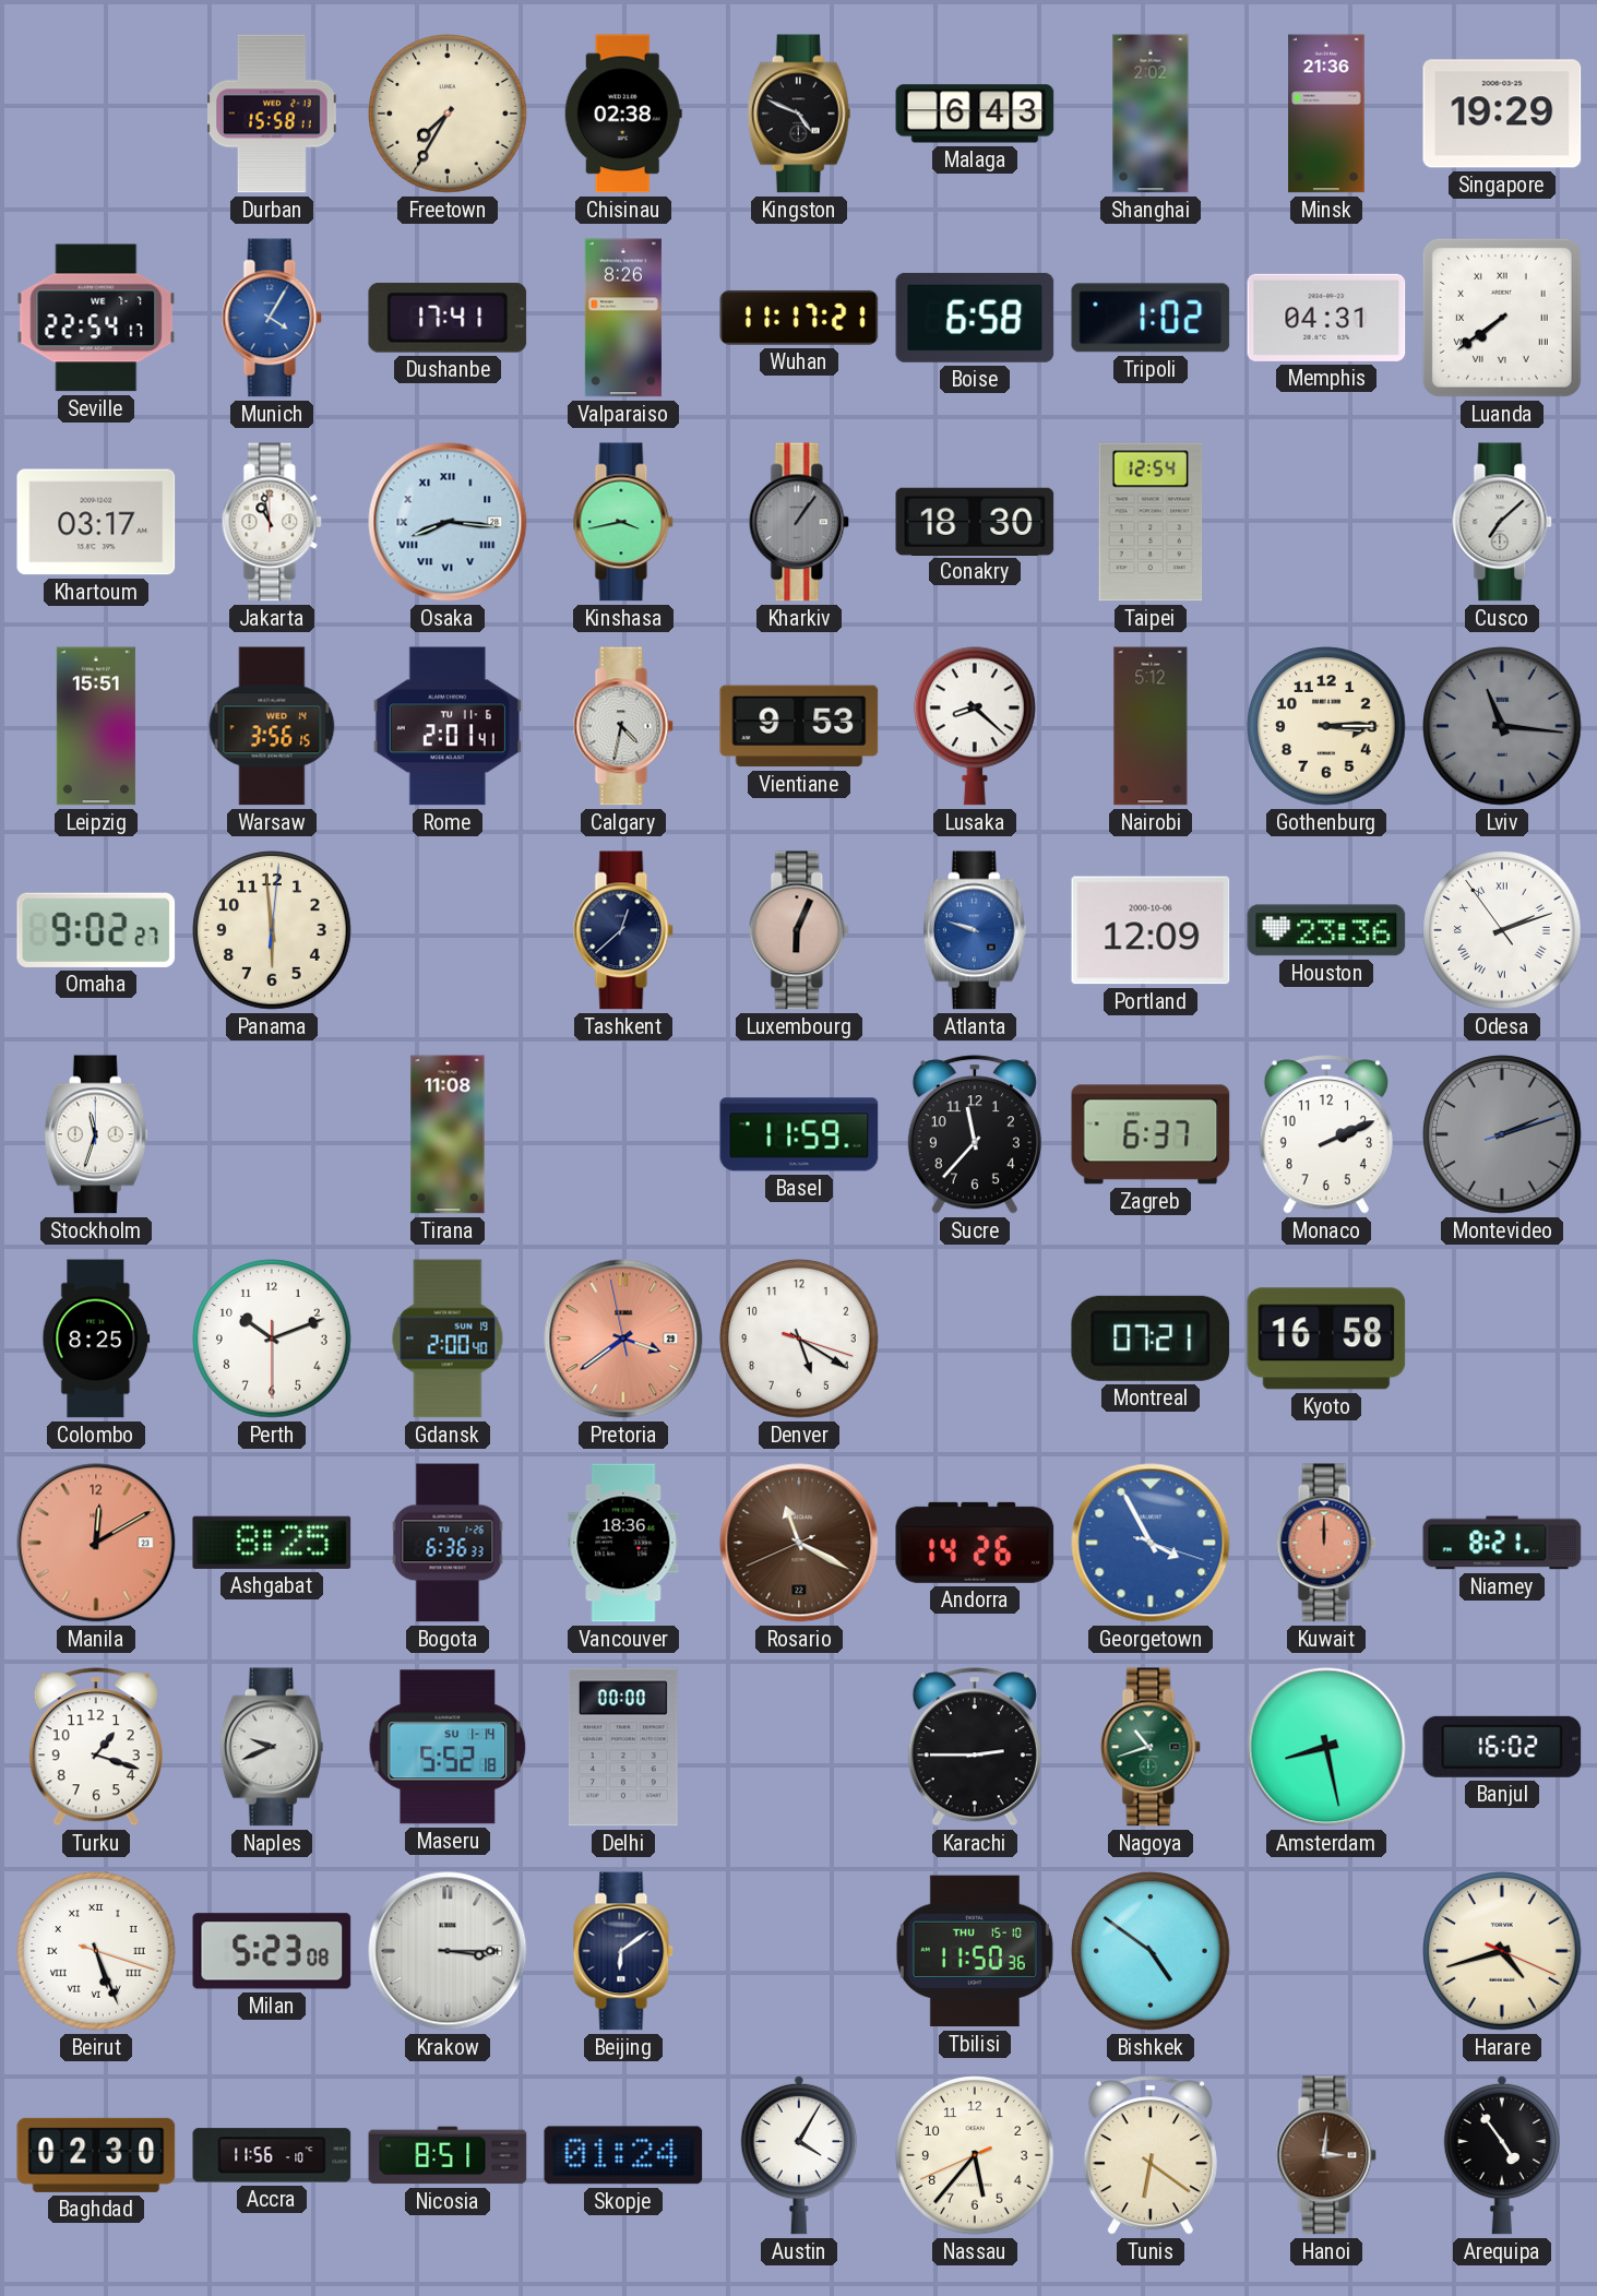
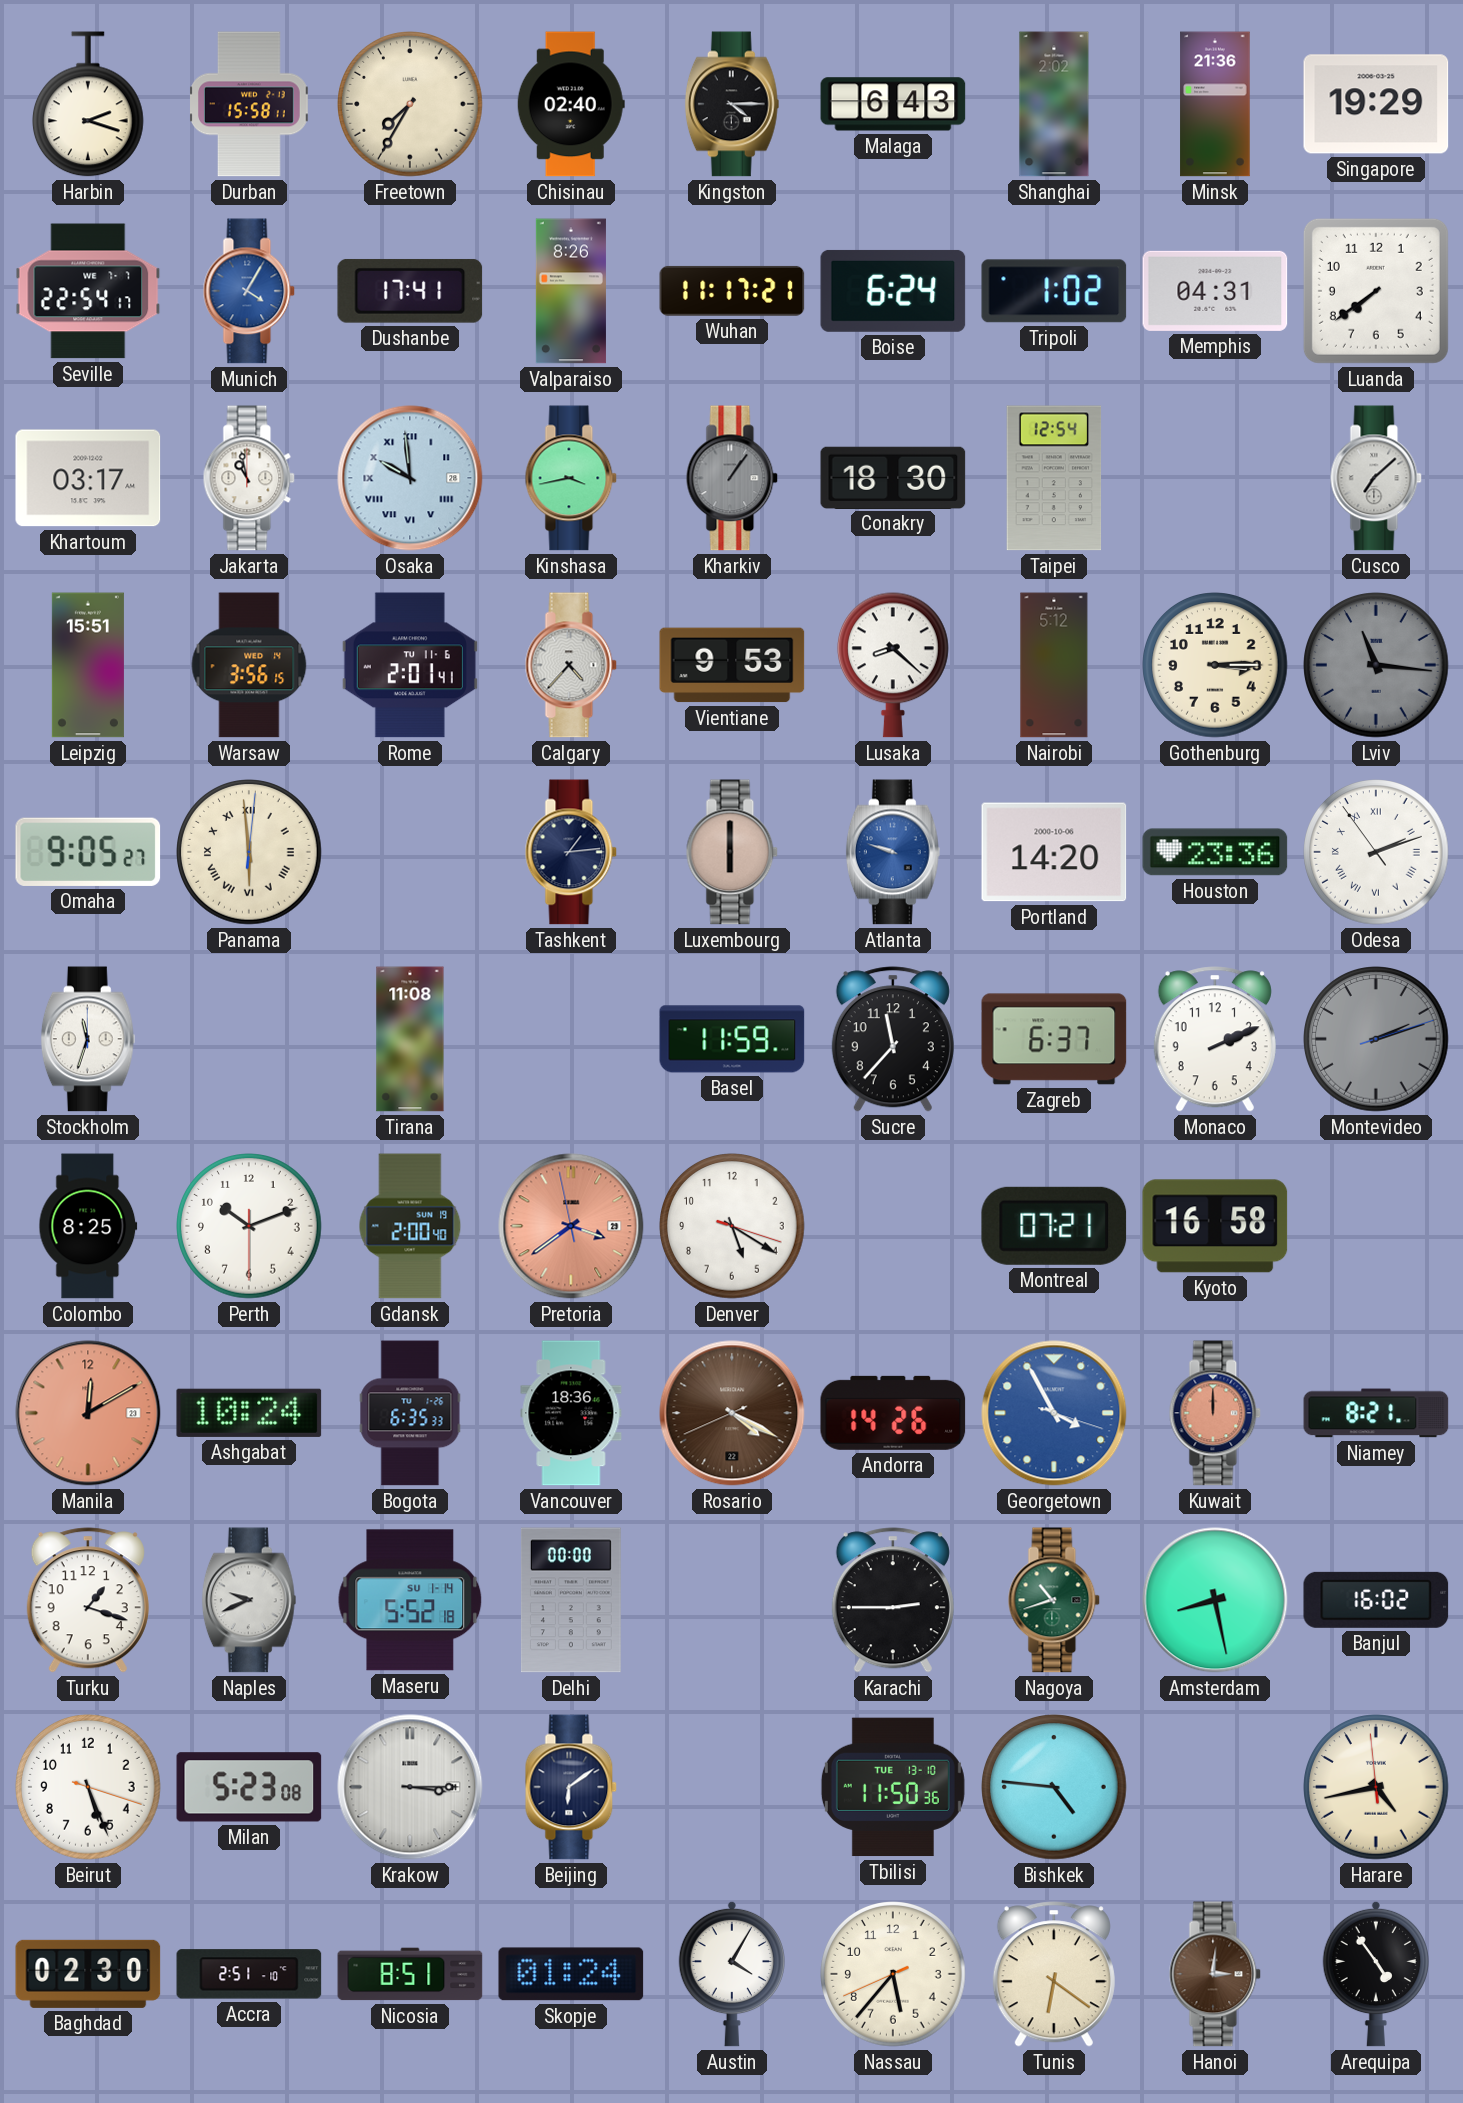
Harbin: none -> 2:18
Chisinau: 02:38 -> 02:40
Kingston: 4:49 -> 4:15
Boise: 6:58 -> 6:24
Luanda numerals: Roman -> Arabic
Osaka: 8:16 -> 9:59
Calgary: 4:32 -> 4:37
Omaha: 9:02 -> 9:05
Panama numerals: Arabic -> Roman
Tashkent: 12:38 -> 1:14
Luxembourg: 6:04 -> 6:00
Portland: 12:09 -> 14:20
Ashgabat: 8:25 -> 10:24
Bogota: 6:36 -> 6:35
Rosario: 11:19 -> 4:19
Beirut numerals: Roman -> Arabic
Tbilisi date: THU 15-10 -> TUE 13-10
Bishkek: 4:51 -> 4:46
Harare: 4:42:19 -> 4:42:59
Accra: 11:56 -> 2:51
